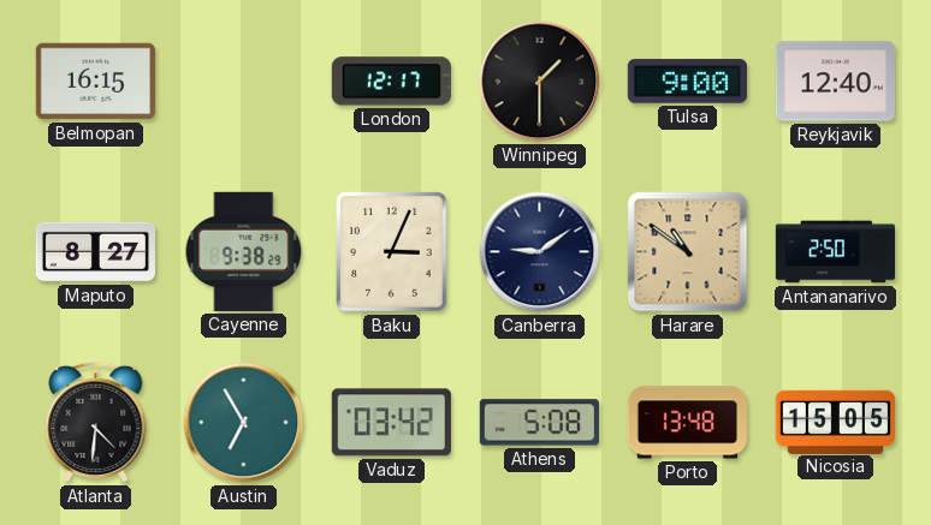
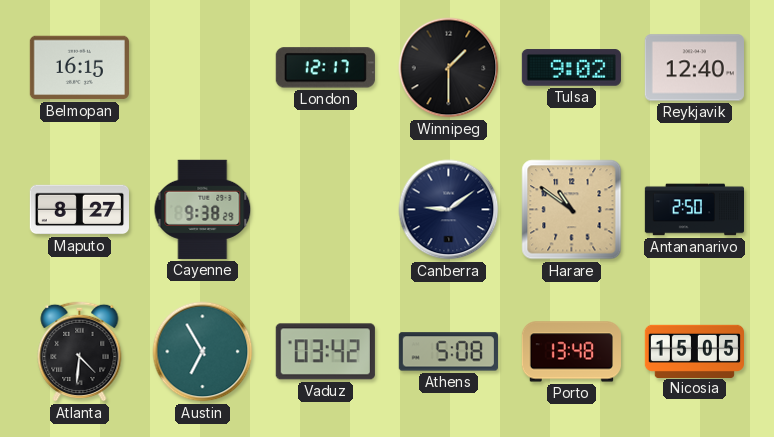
Tulsa: 9:00 -> 9:02
Baku: 3:04 -> none
